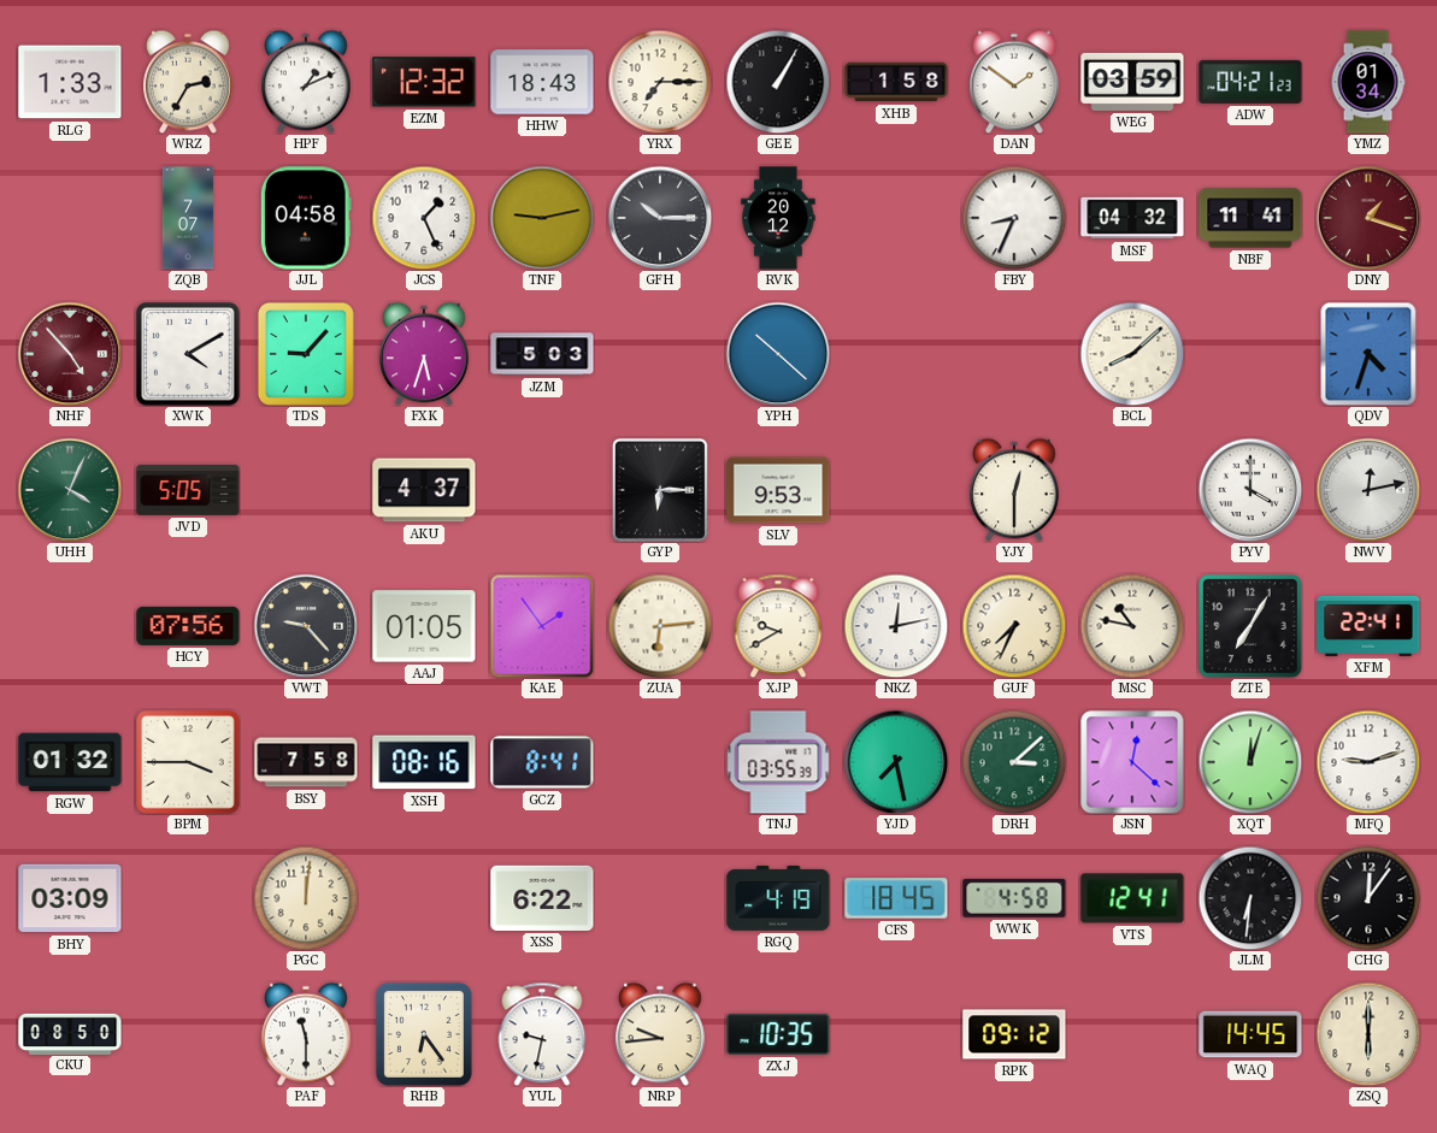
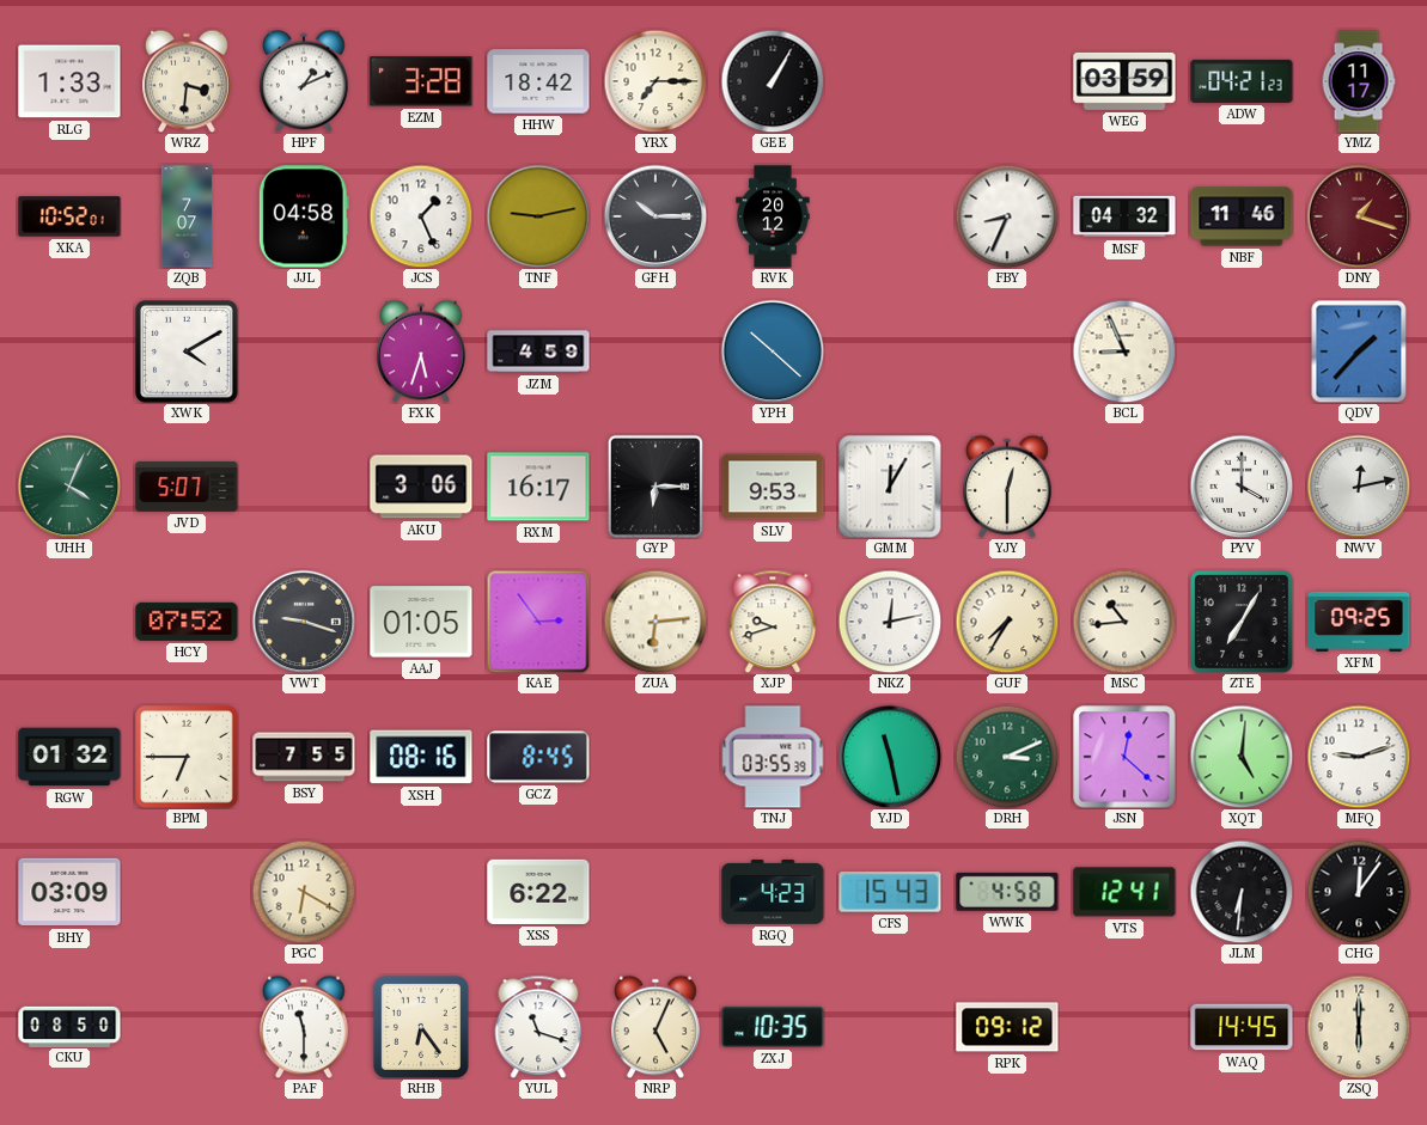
WRZ: 2:35 -> 3:31
EZM: 12:32 -> 3:28
HHW: 18:43 -> 18:42
XHB: 1:58 -> none
DAN: 1:51 -> none
YMZ: 01:34 -> 11:17
XKA: none -> 10:52
NBF: 11:41 -> 11:46
NHF: 4:53 -> none
TDS: 9:07 -> none
JZM: 5:03 -> 4:59
BCL: 8:08 -> 8:56
QDV: 4:33 -> 1:37
JVD: 5:05 -> 5:07
AKU: 4:37 -> 3:06
RXM: none -> 16:17
GMM: none -> 12:05
HCY: 07:56 -> 07:52
VWT: 9:23 -> 9:18
KAE: 1:54 -> 2:54
XJP: 9:40 -> 9:42
GUF: 7:34 -> 7:35
MSC: 10:47 -> 10:44
XFM: 22:41 -> 09:25
BPM: 3:45 -> 6:45
BSY: 7:58 -> 7:55
GCZ: 8:41 -> 8:45
YJD: 7:28 -> 11:28
DRH: 3:08 -> 3:11
XQT: 12:03 -> 5:01
PGC: 12:01 -> 6:20
RGQ: 4:19 -> 4:23
CFS: 18:45 -> 15:43
YUL: 9:32 -> 11:18
NRP: 9:44 -> 5:04
